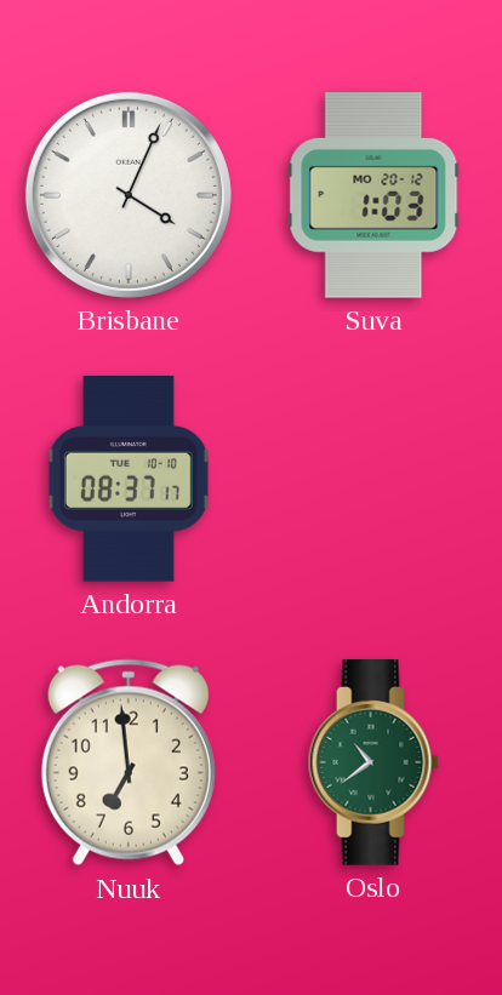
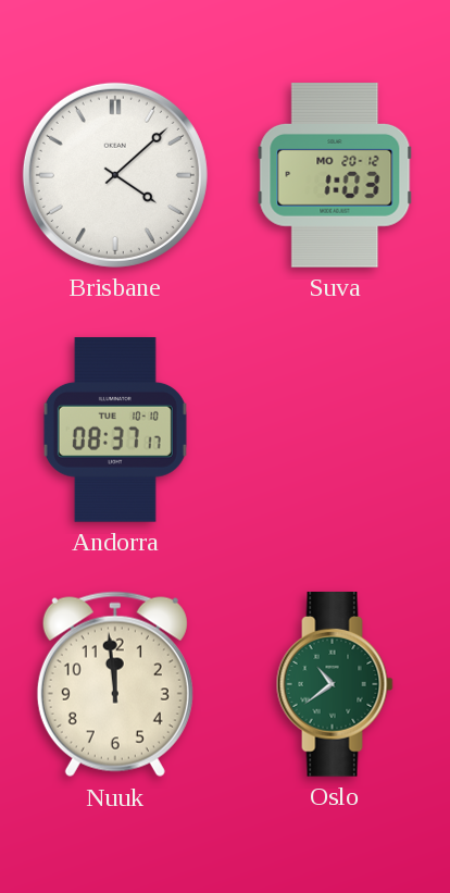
Brisbane: 4:04 -> 4:08
Nuuk: 6:59 -> 11:59
